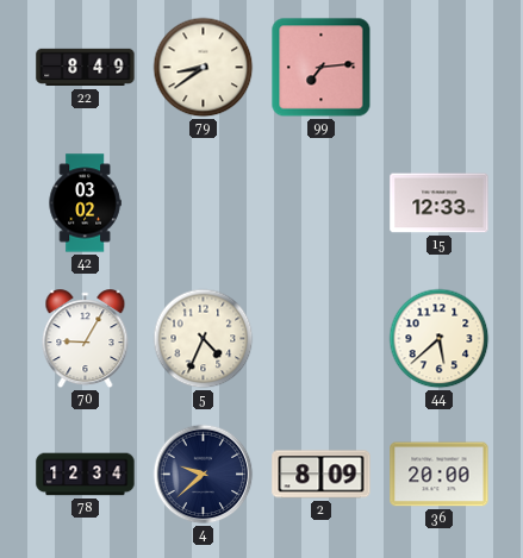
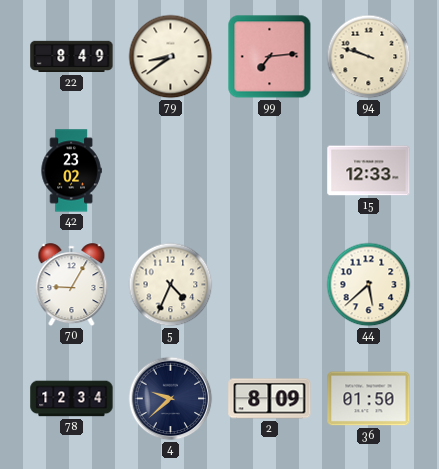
94: none -> 9:48
42: 03:02 -> 23:02
36: 20:00 -> 01:50
